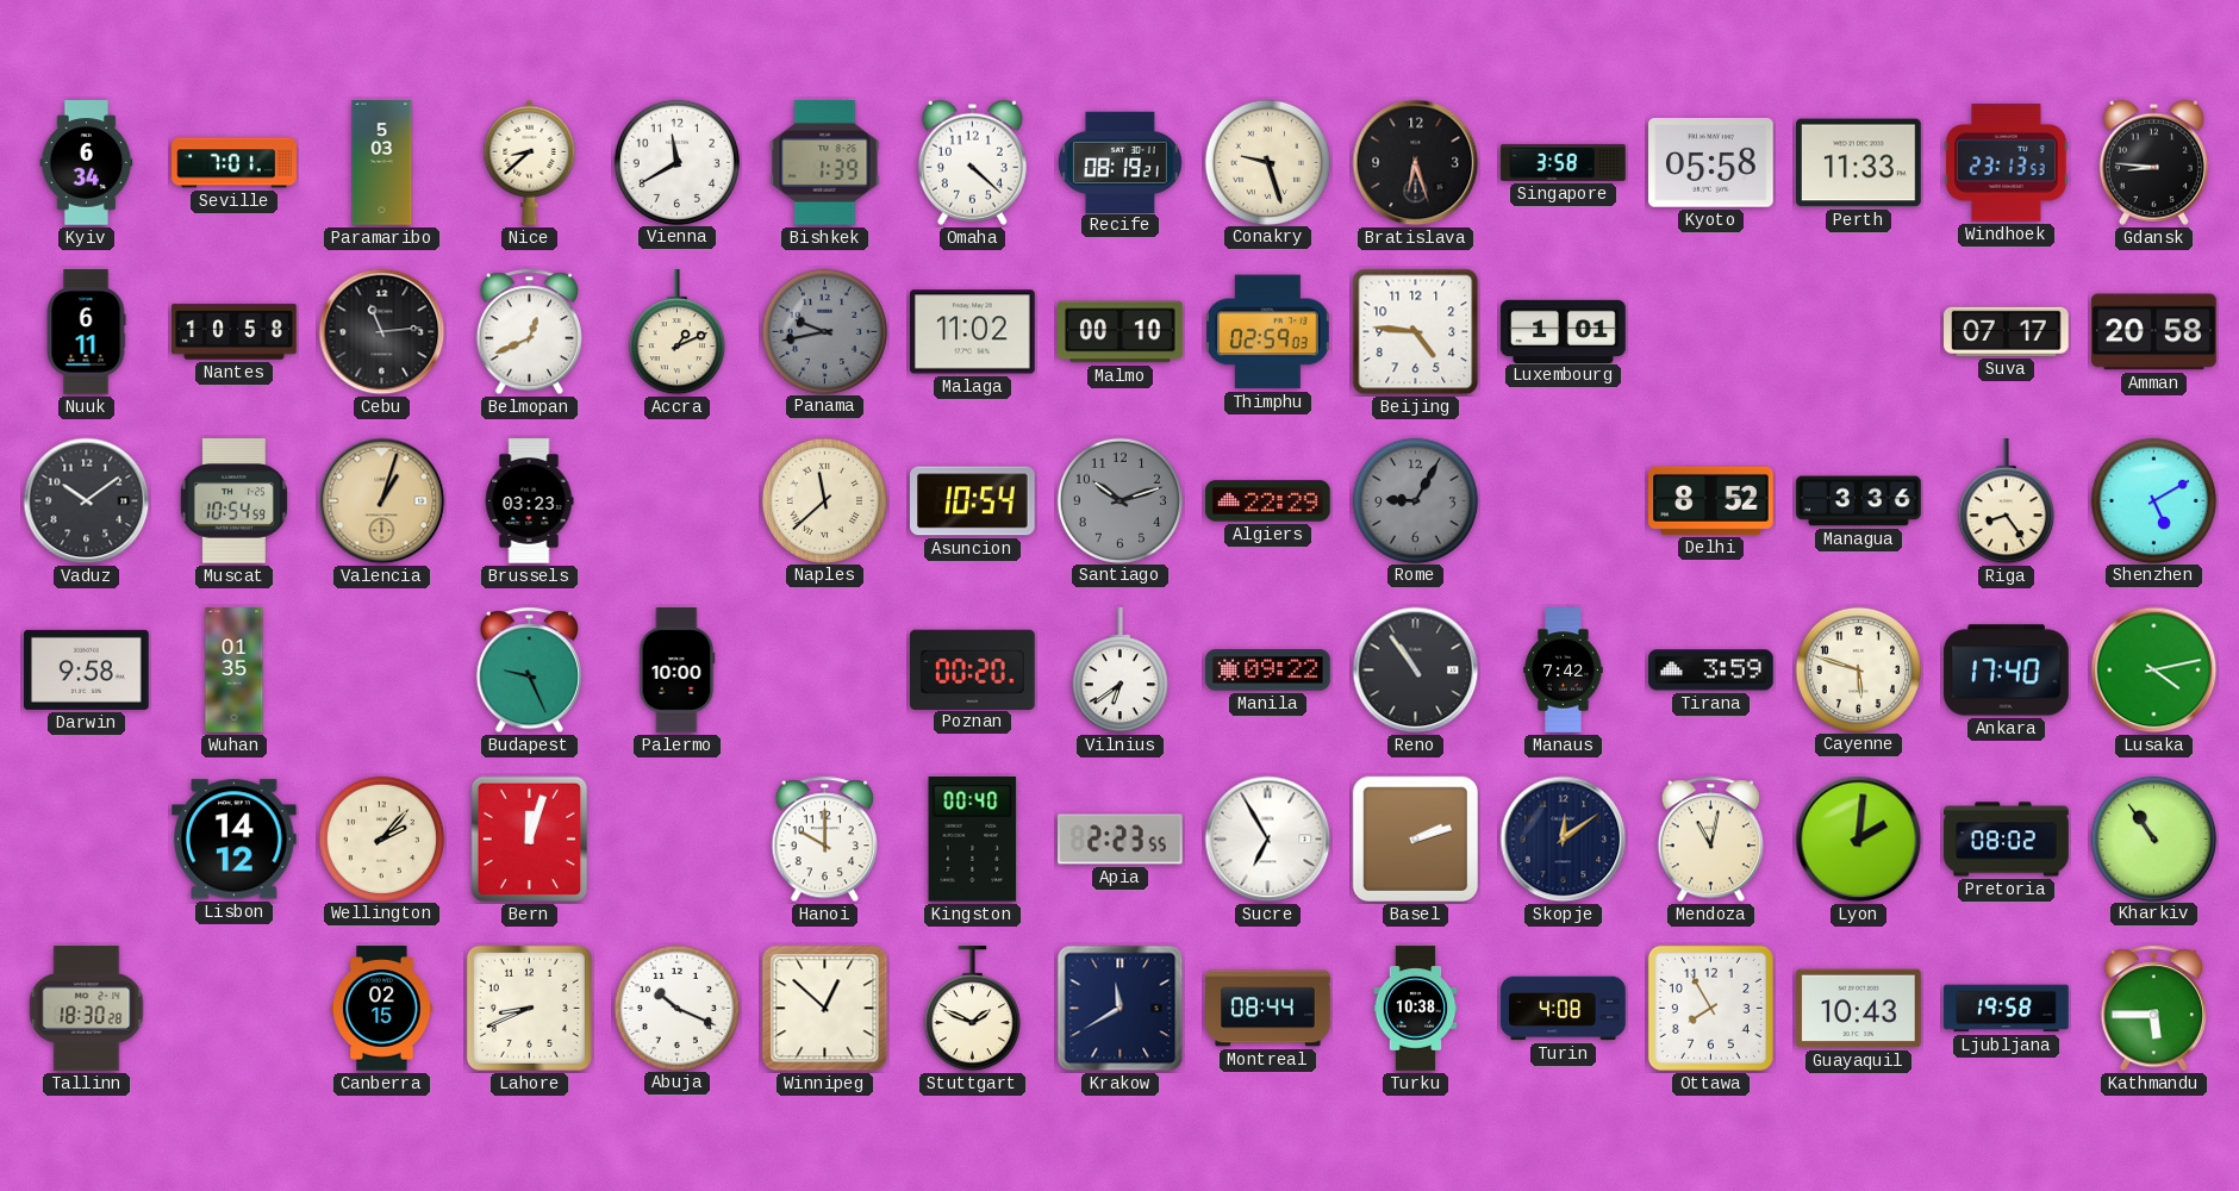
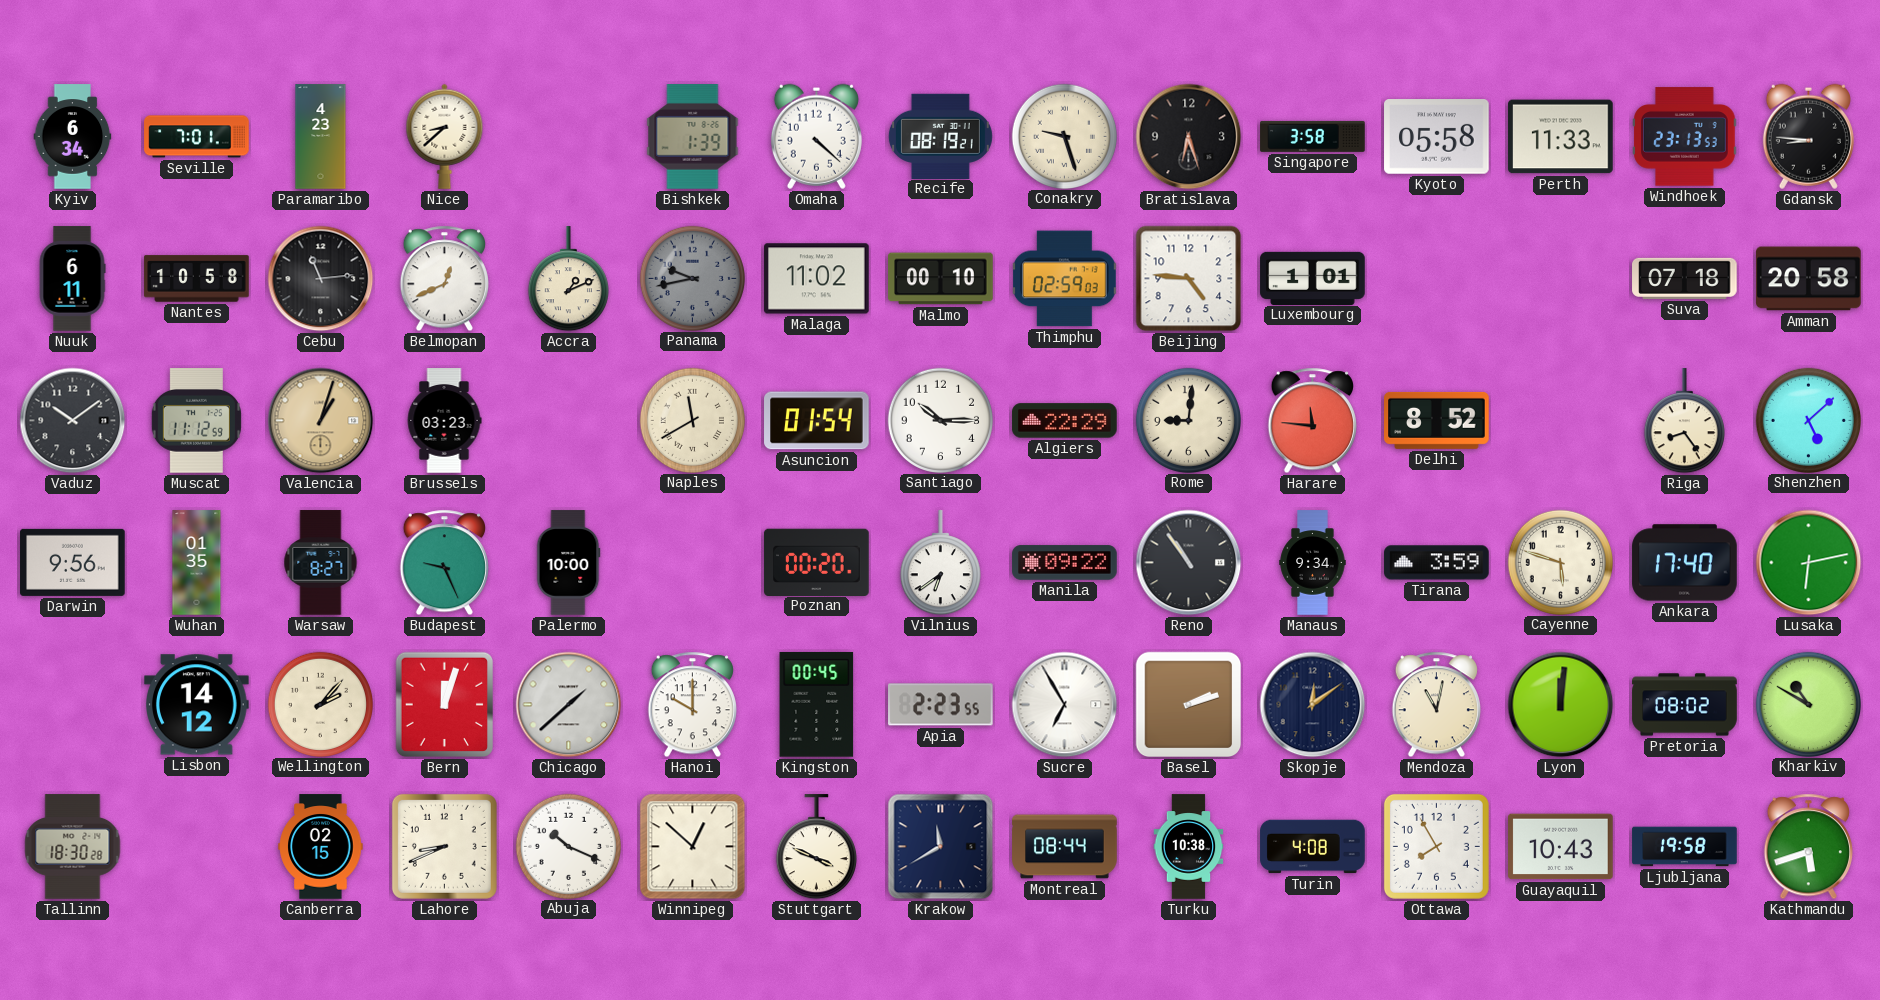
Paramaribo: 5:03 -> 4:23
Vienna: 11:40 -> none
Suva: 07:17 -> 07:18
Muscat: 10:54 -> 11:12
Naples: 11:38 -> 11:40
Asuncion: 10:54 -> 01:54
Santiago: 10:12 -> 10:15
Santiago dial: grey -> white
Rome: 9:05 -> 9:01
Rome dial: grey -> cream
Harare: none -> 11:46
Managua: 3:36 -> none
Shenzhen: 5:10 -> 5:08
Darwin: 9:58 -> 9:56
Warsaw: none -> 8:27
Manaus: 7:42 -> 9:34
Lusaka: 4:13 -> 6:13
Chicago: none -> 1:38
Kingston: 00:40 -> 00:45
Lyon: 2:01 -> 12:01
Kharkiv: 10:54 -> 10:50
Stuttgart: 1:49 -> 3:49
Kathmandu: 5:45 -> 5:42
